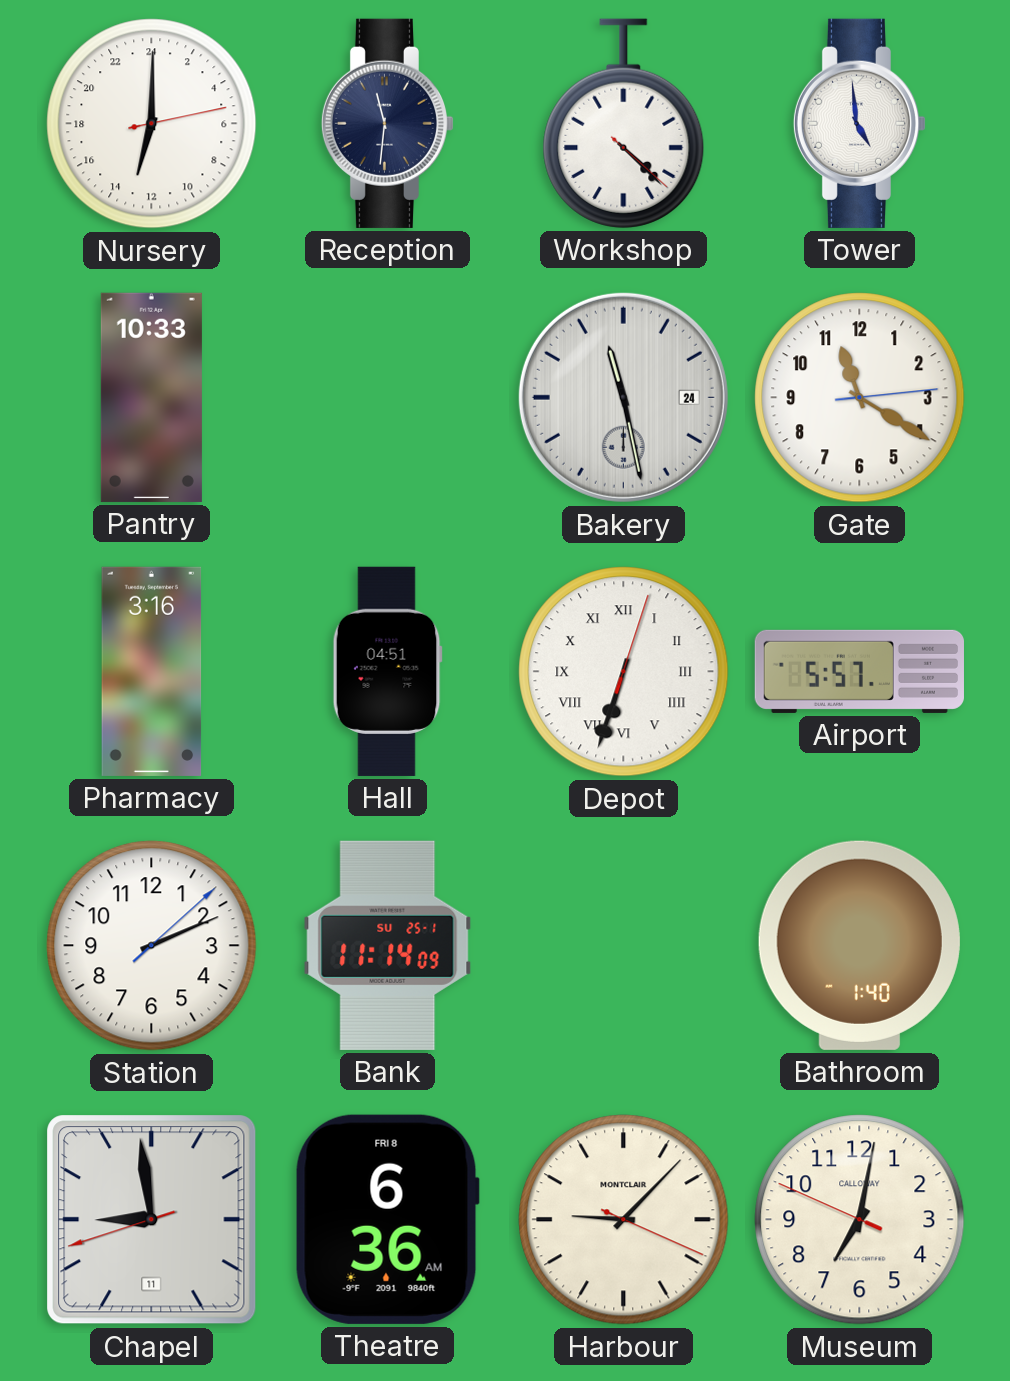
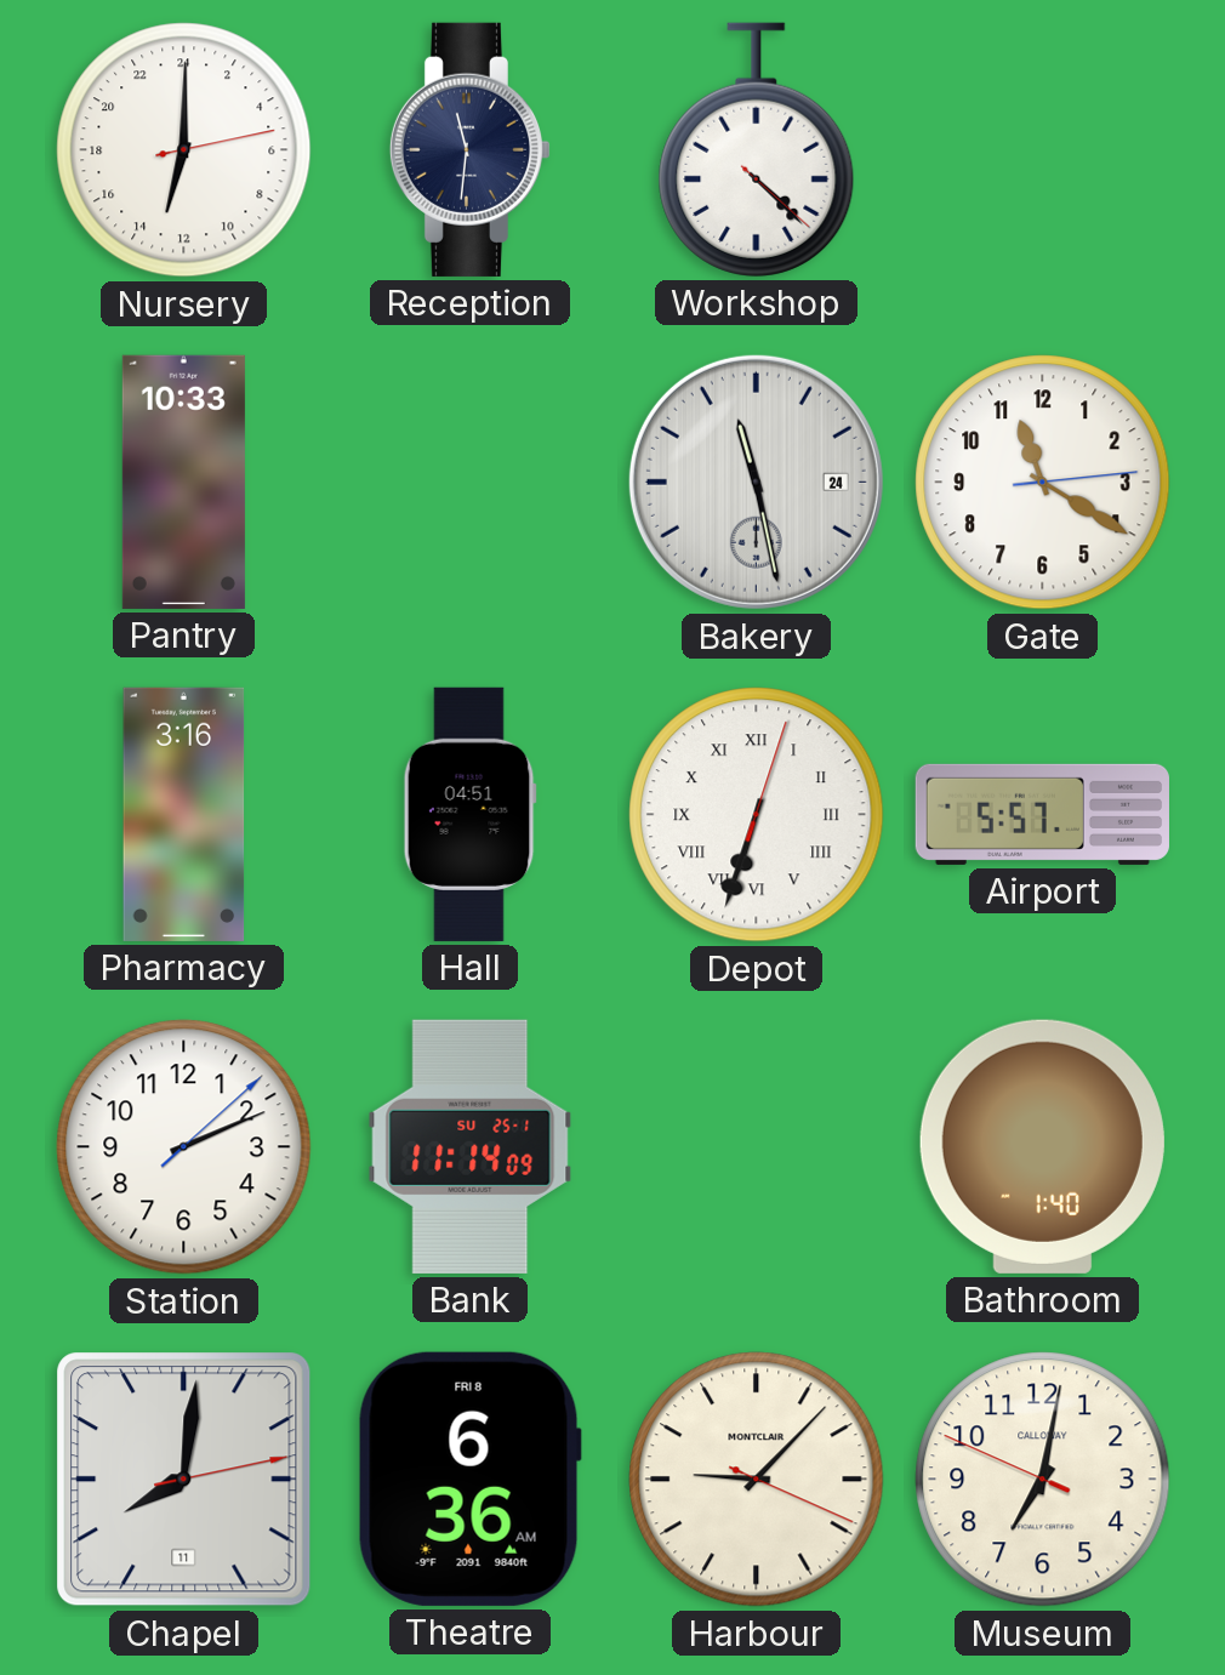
Tower: 4:59 -> none
Chapel: 8:58 -> 8:01
